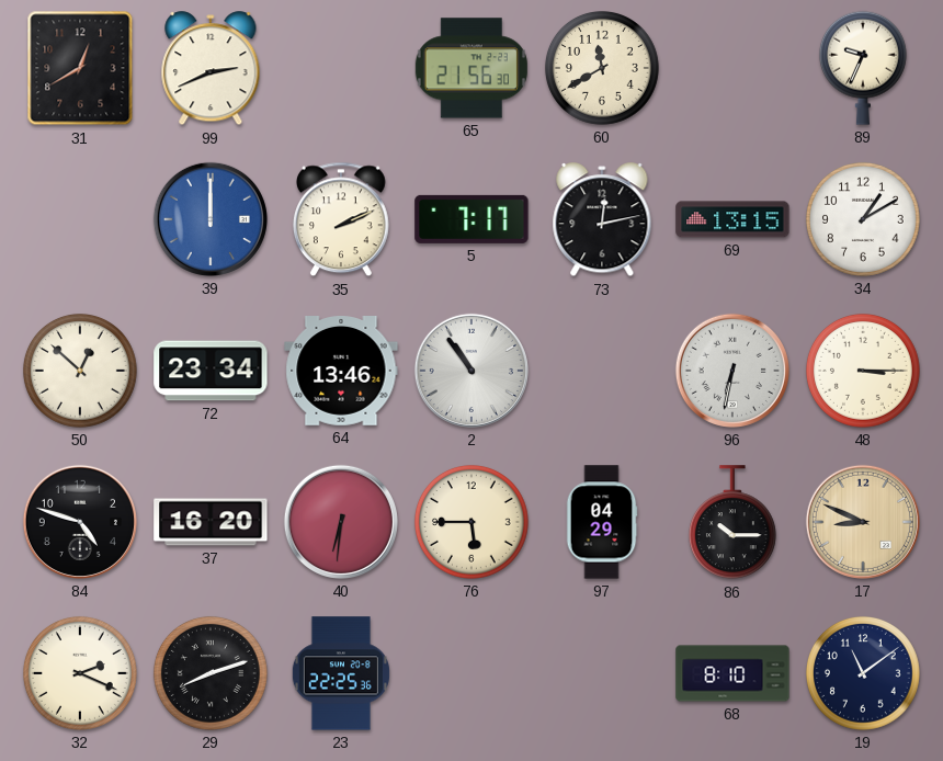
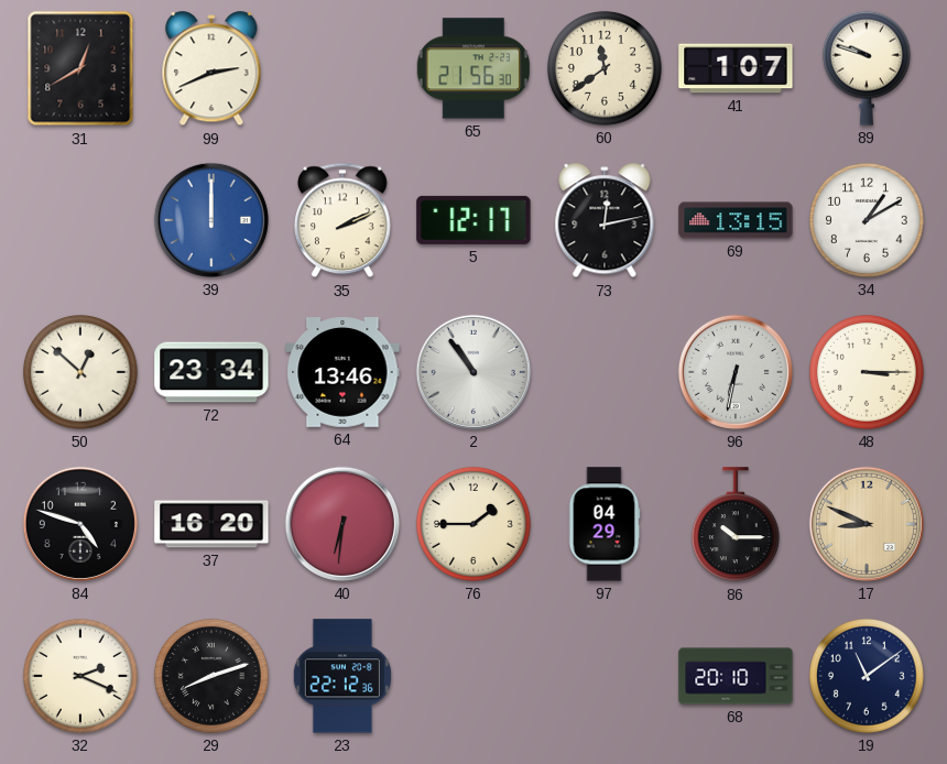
60: 11:40 -> 11:39
41: none -> 1:07
89: 9:34 -> 9:48
5: 7:17 -> 12:17
76: 5:45 -> 1:45
23: 22:25 -> 22:12
68: 8:10 -> 20:10
